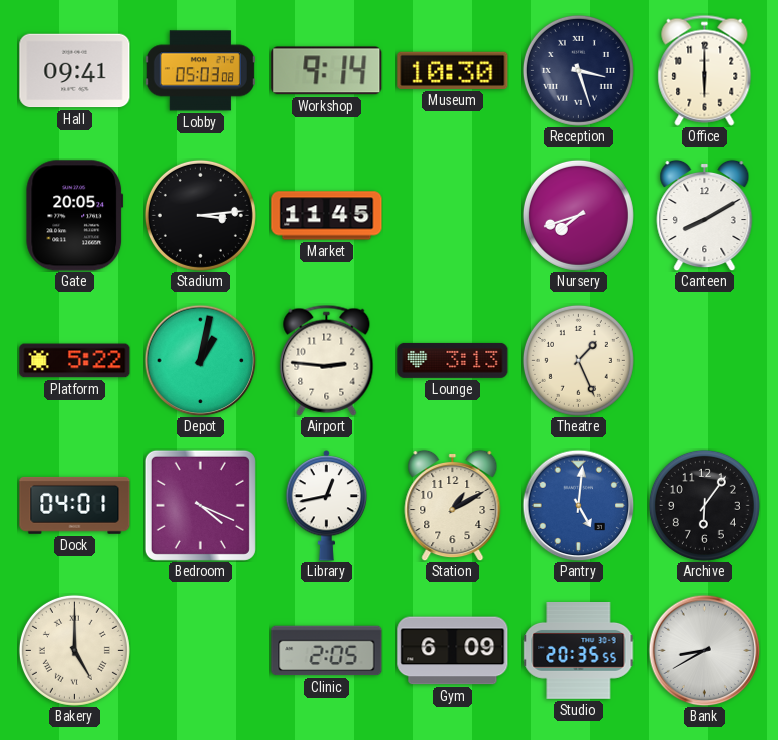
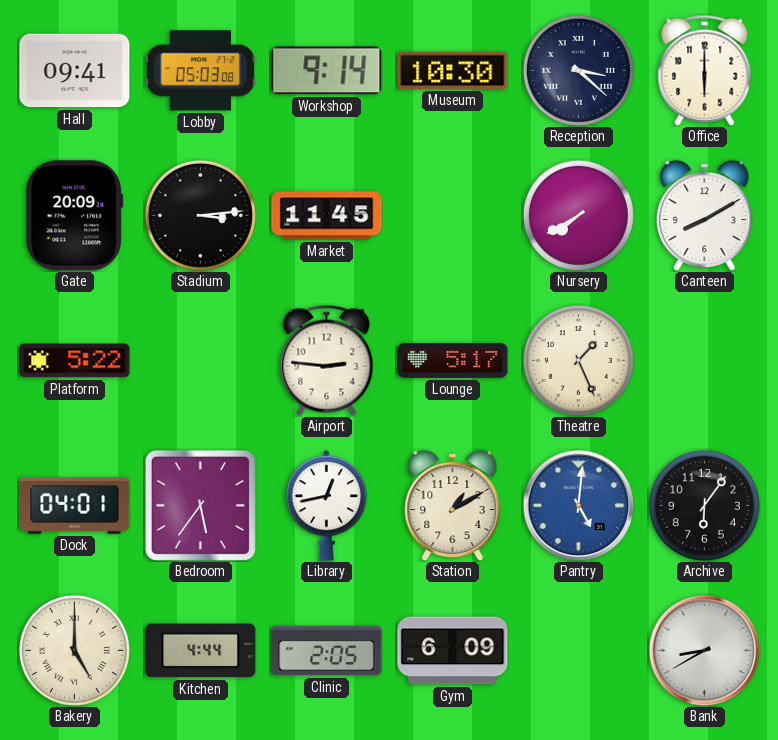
Reception: 3:27 -> 3:22
Gate: 20:05 -> 20:09
Nursery: 7:42 -> 7:40
Depot: 1:02 -> none
Lounge: 3:13 -> 5:17
Bedroom: 4:19 -> 5:36
Kitchen: none -> 4:44
Studio: 20:35 -> none
